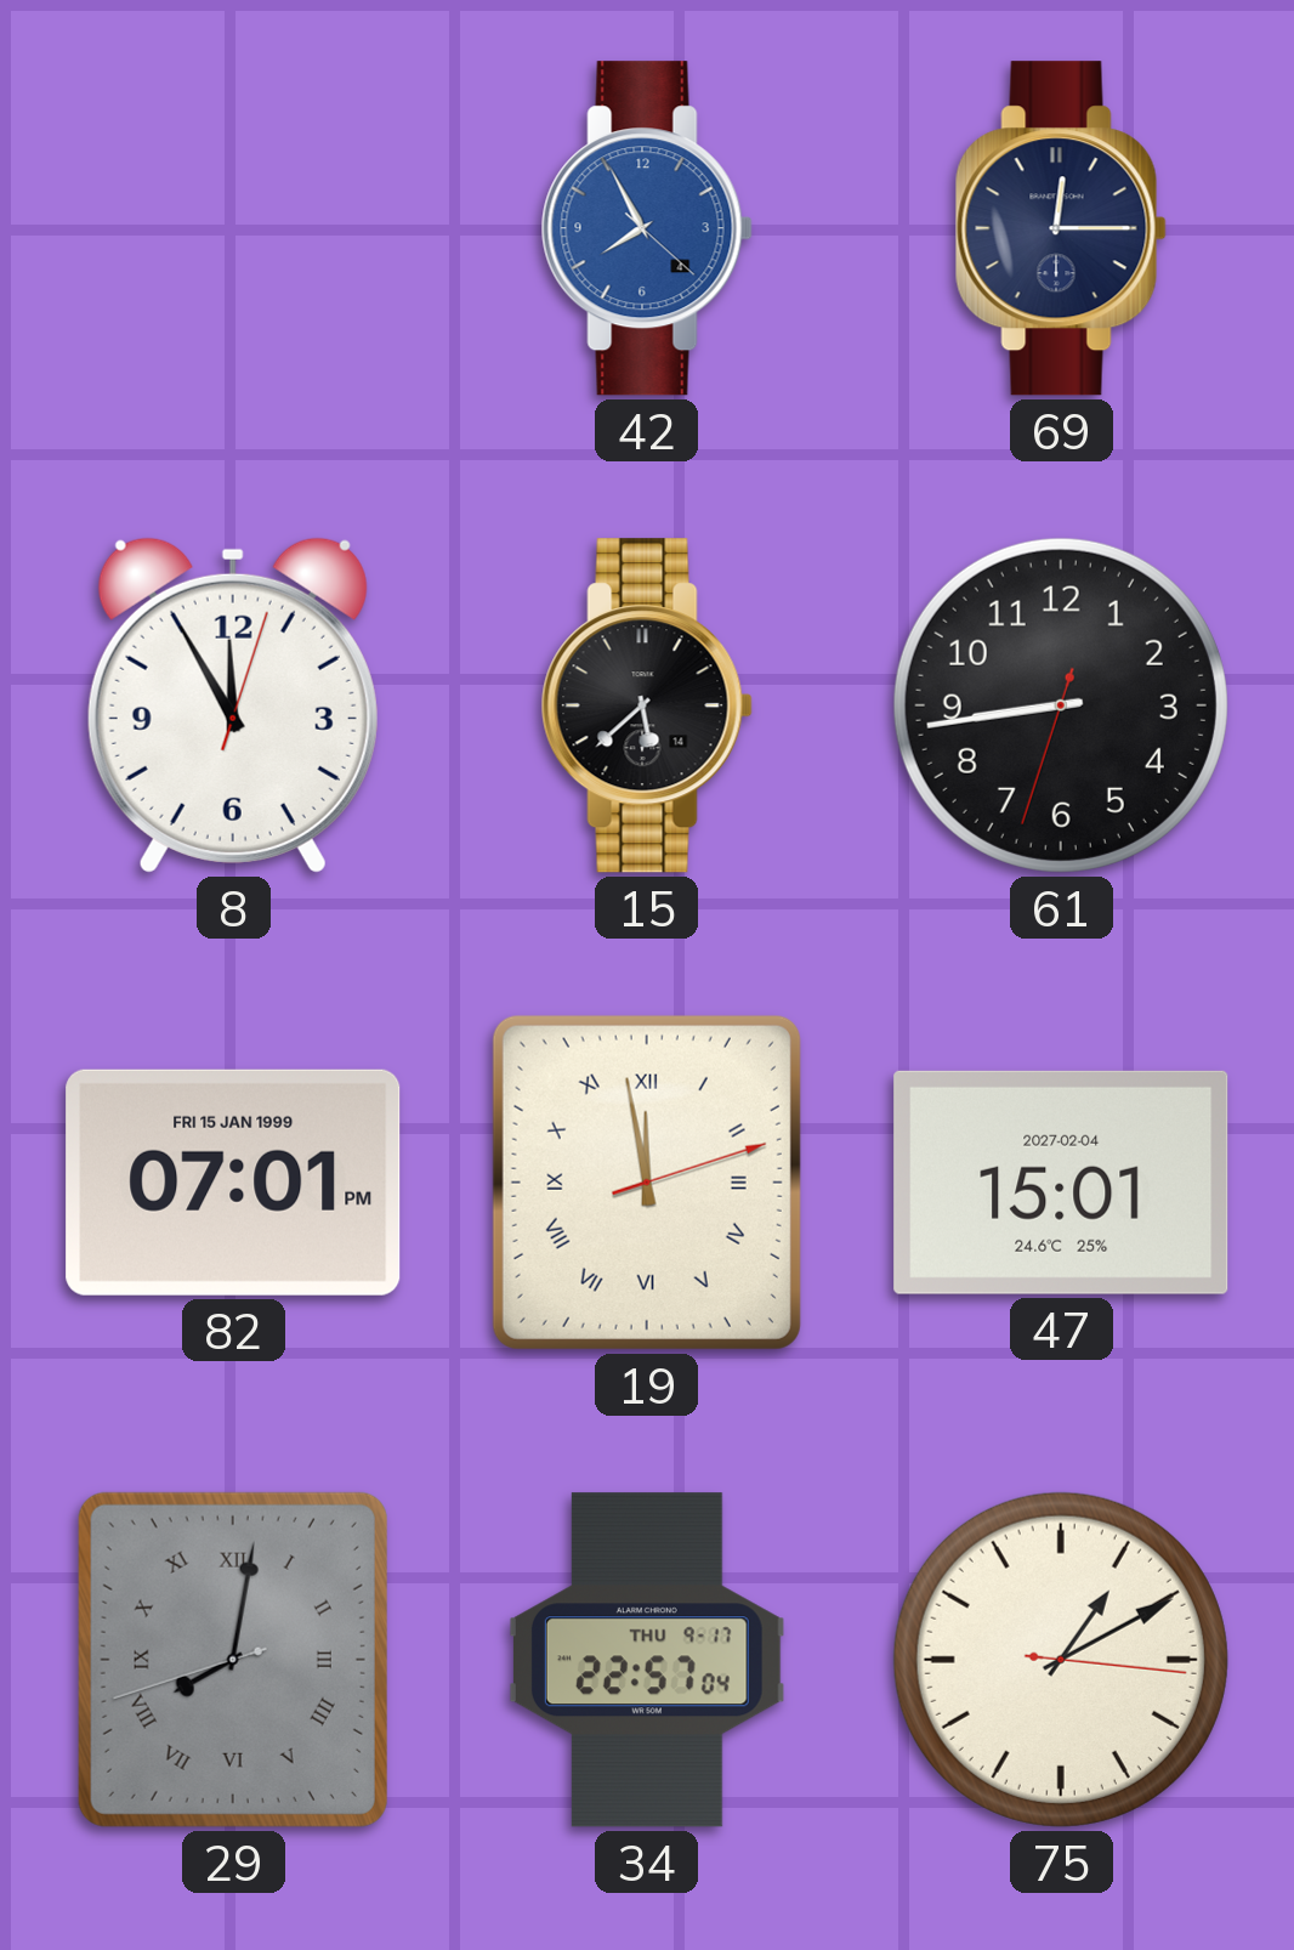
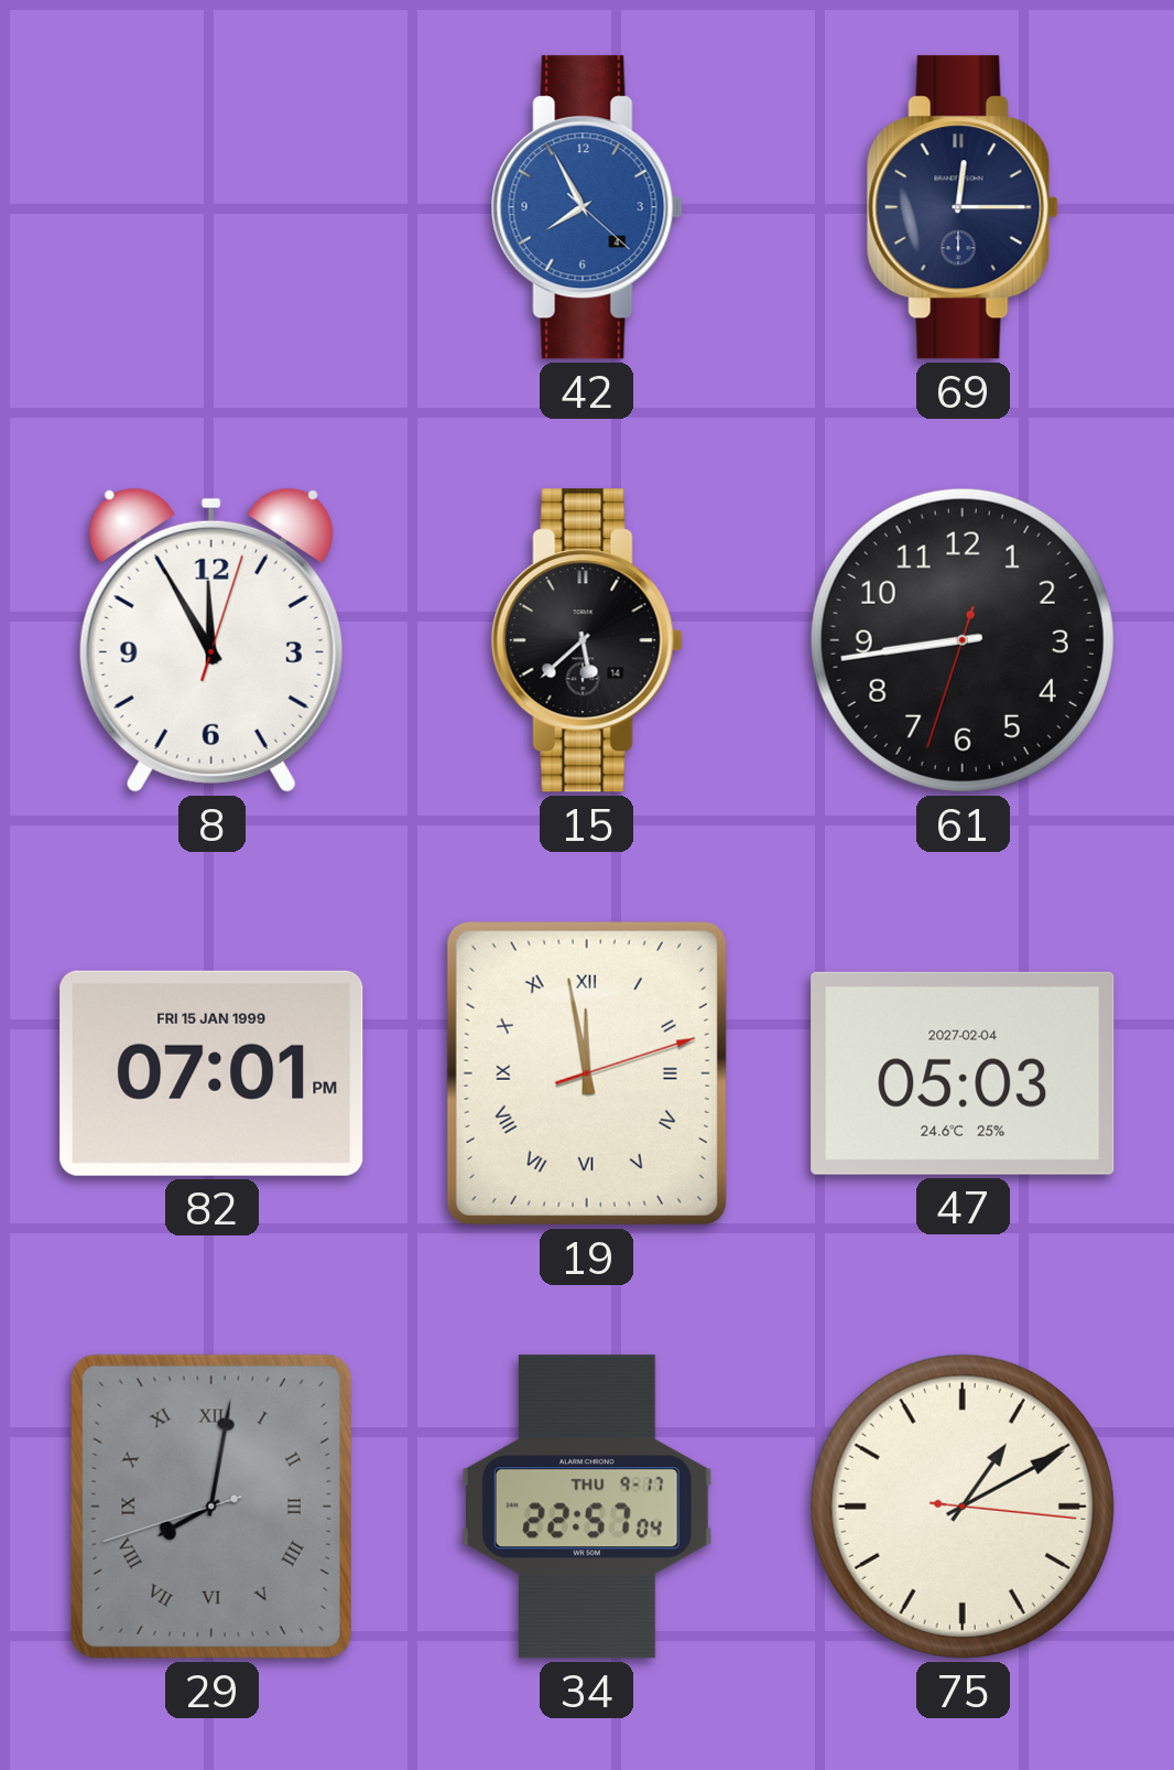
47: 15:01 -> 05:03
